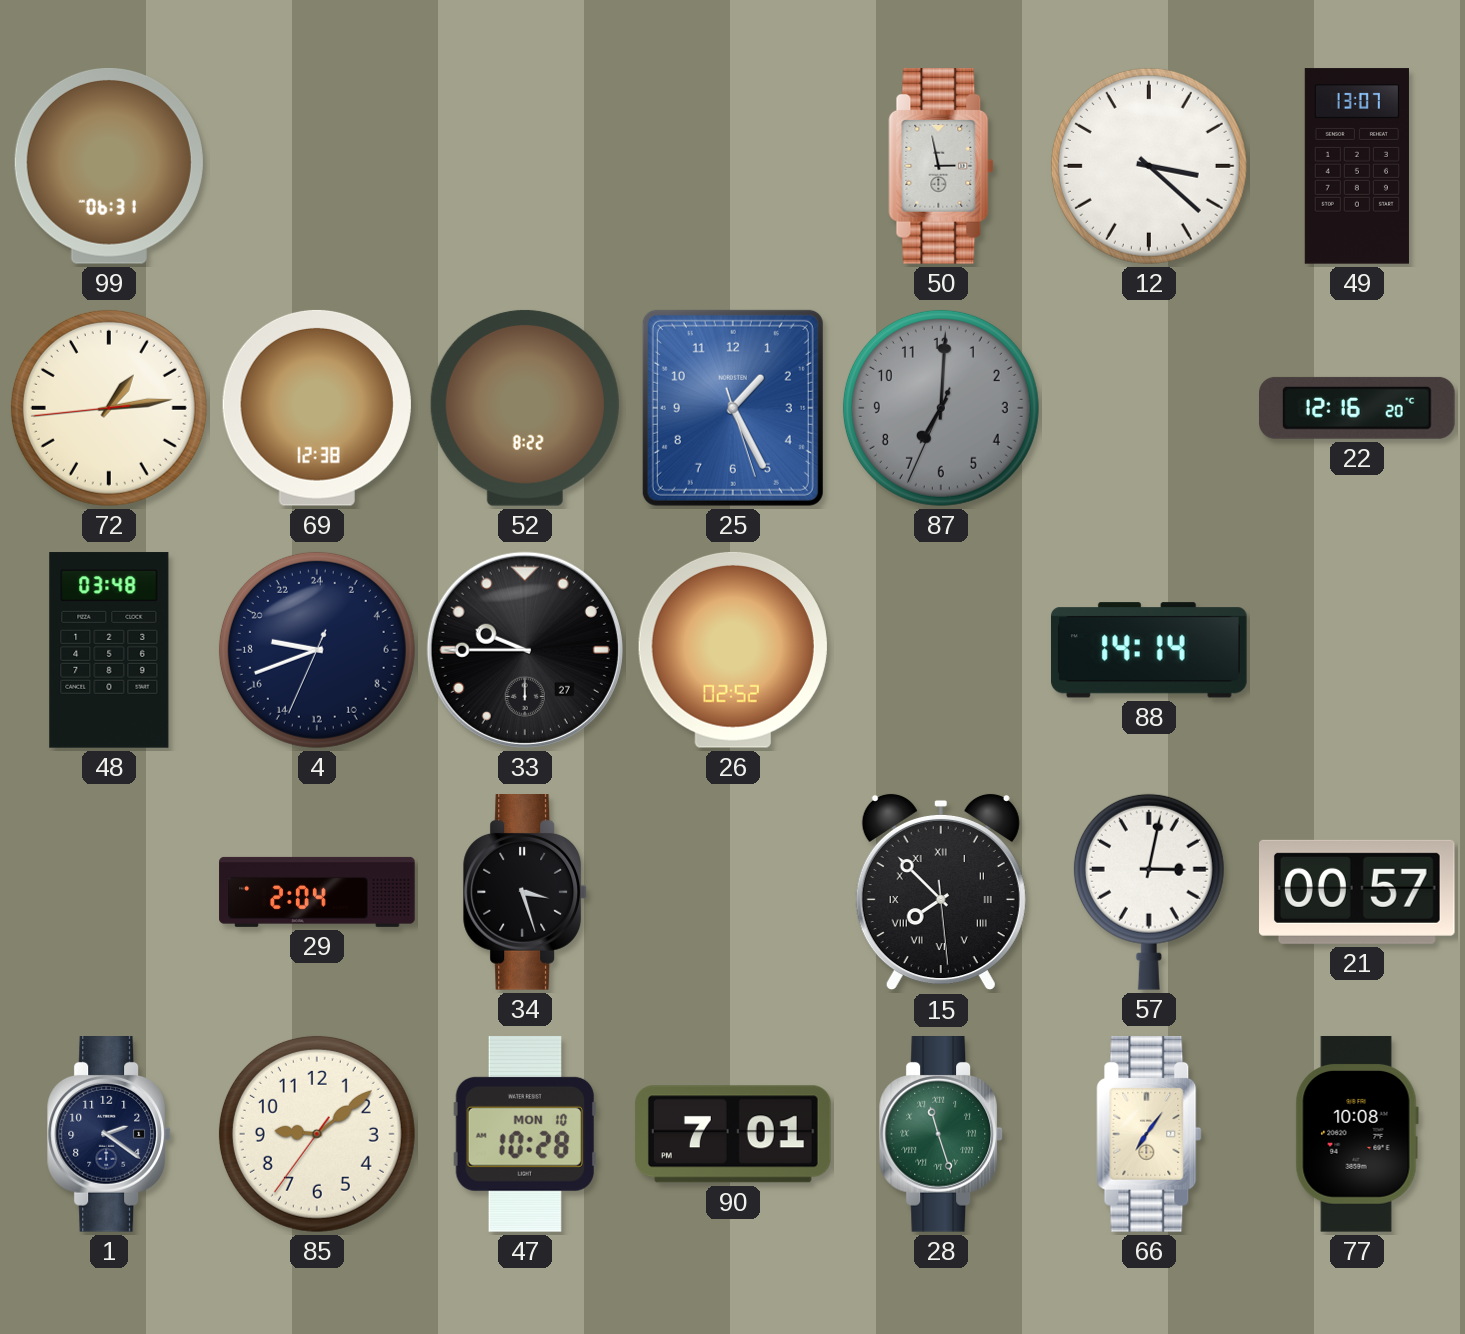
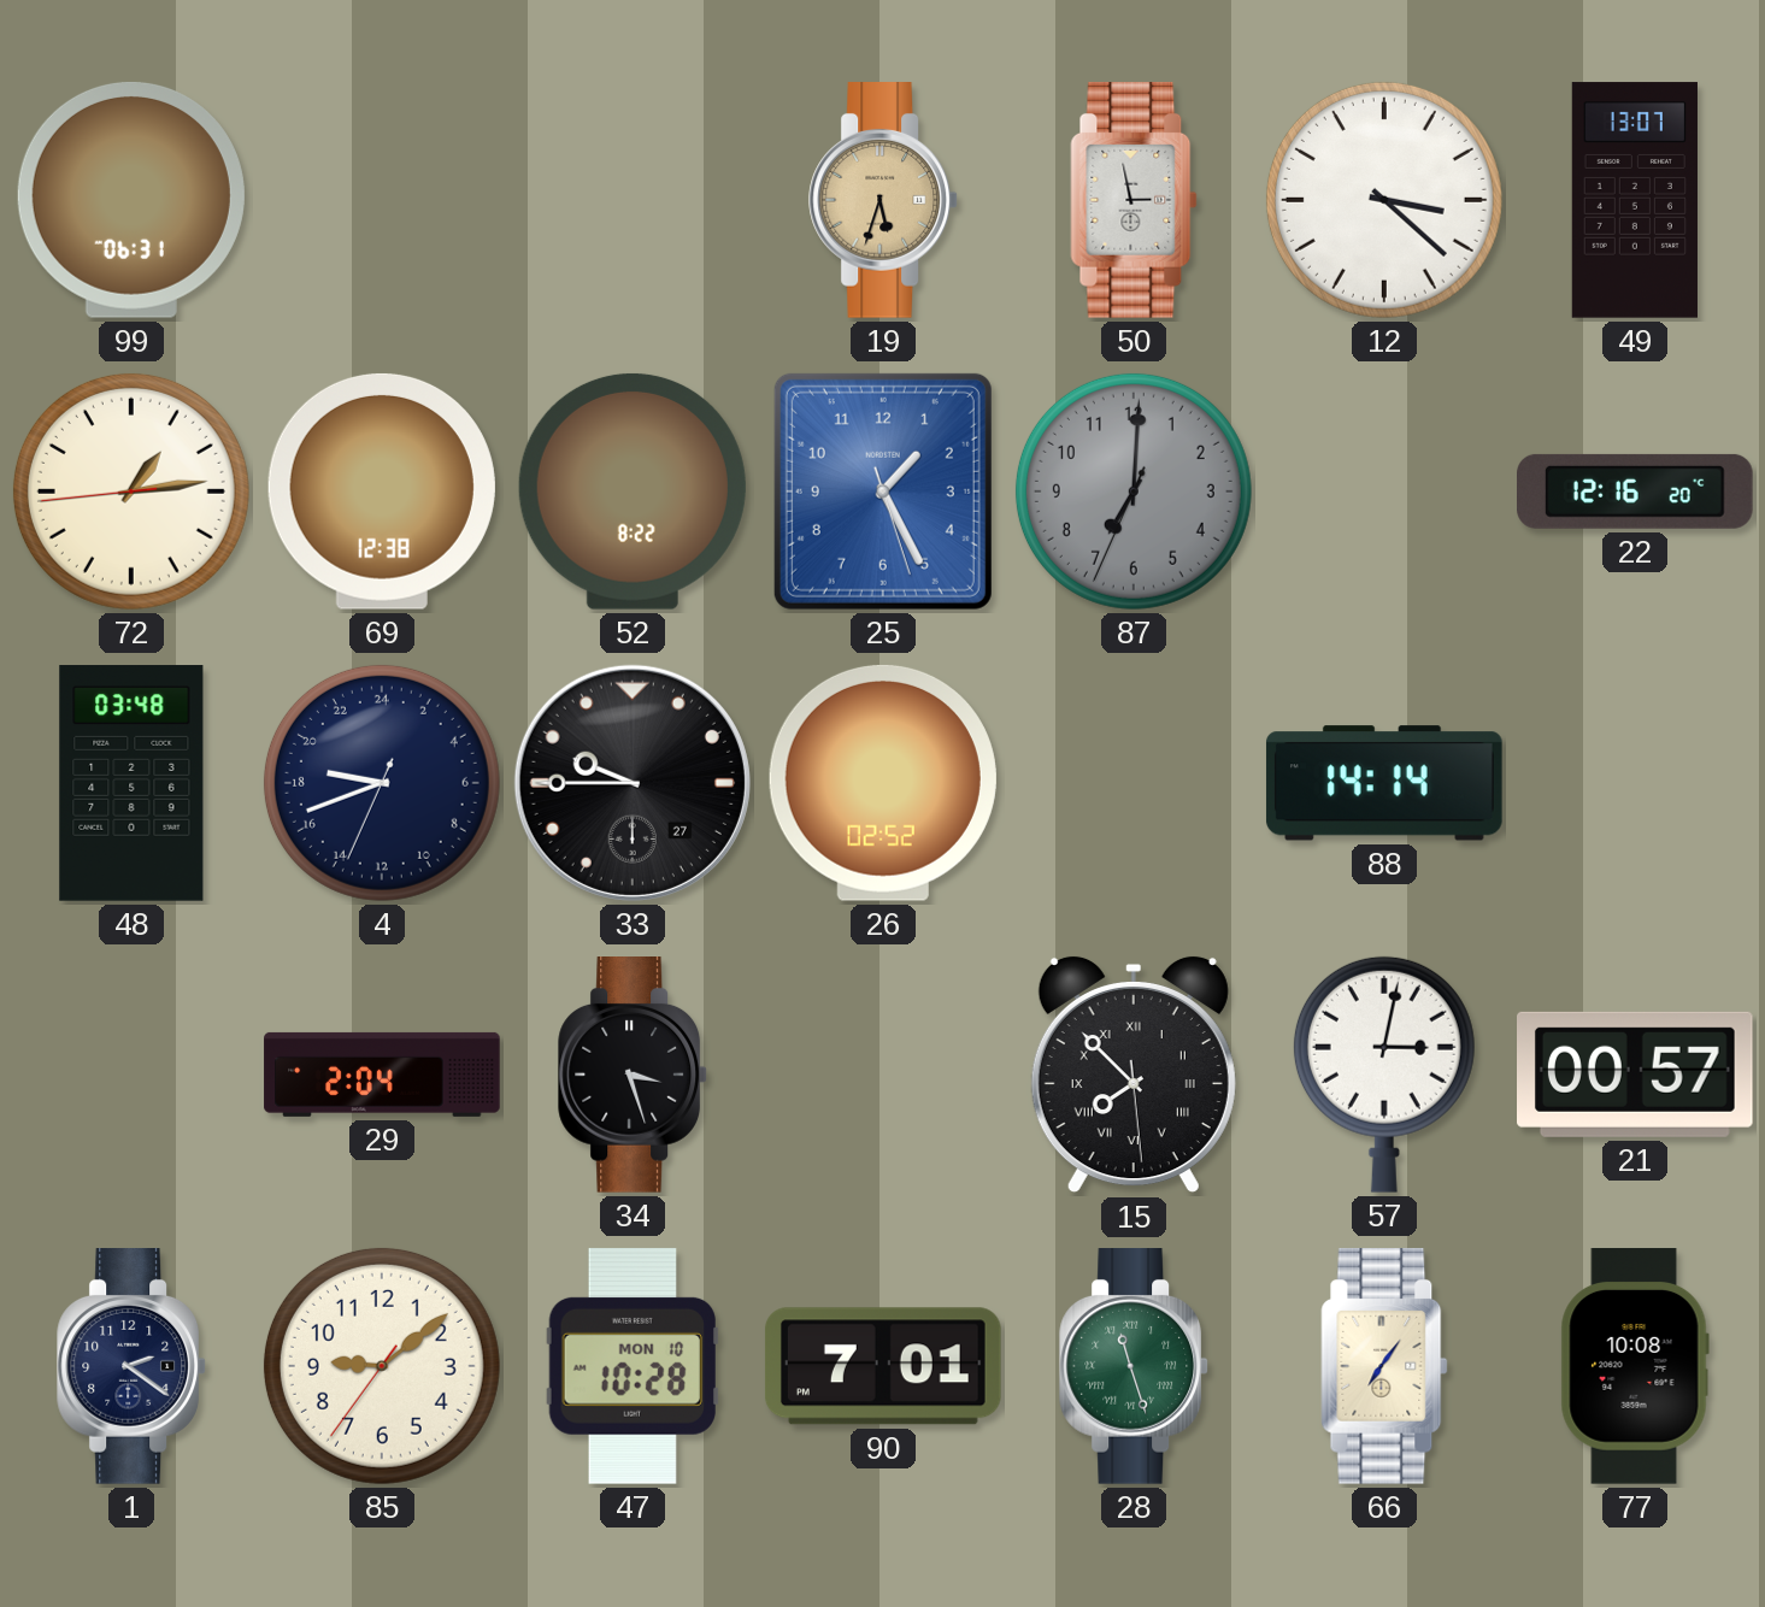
19: none -> 5:33
